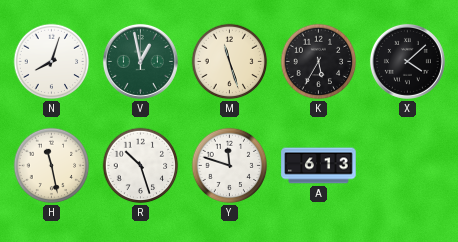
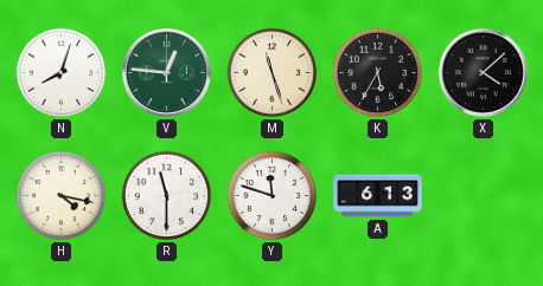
V: 12:58 -> 12:46
H: 11:28 -> 4:17
R: 10:27 -> 11:30
